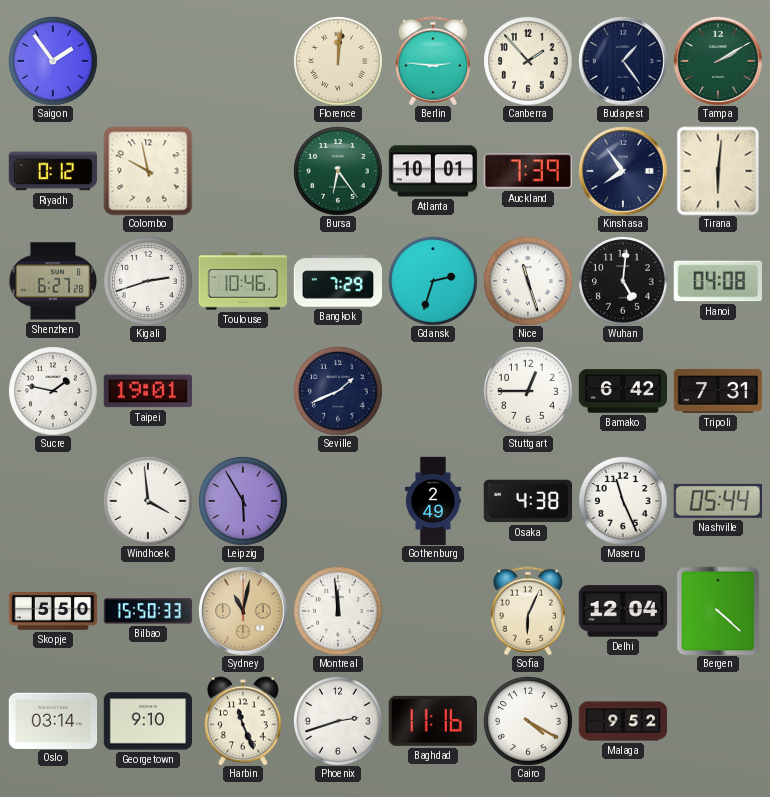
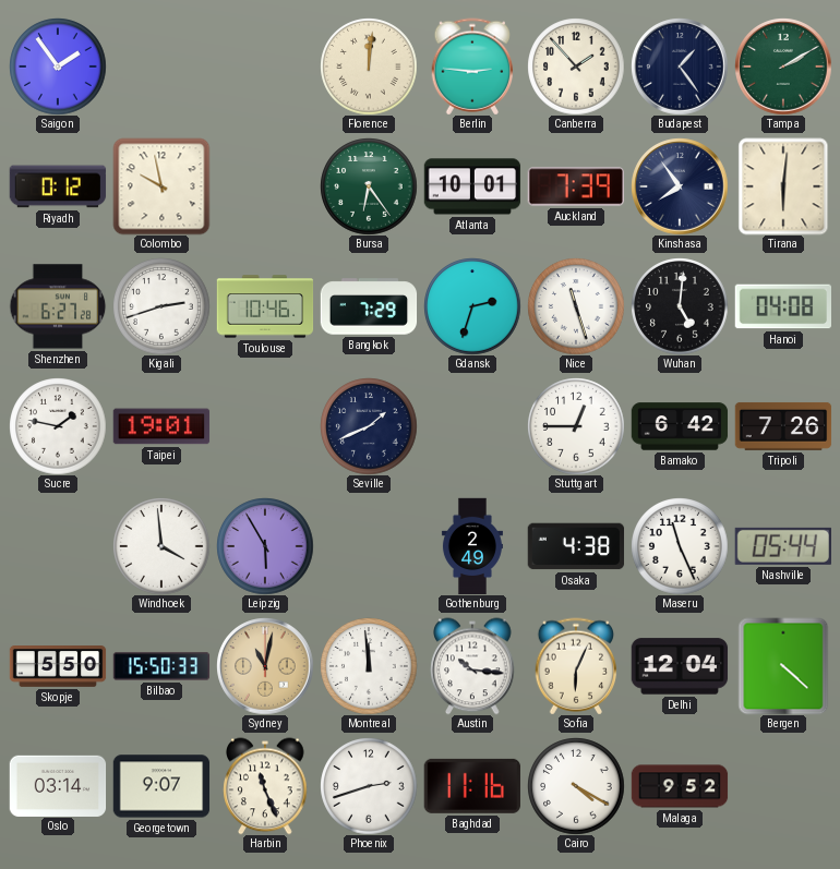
Tripoli: 7:31 -> 7:26
Austin: none -> 10:16
Georgetown: 9:10 -> 9:07
